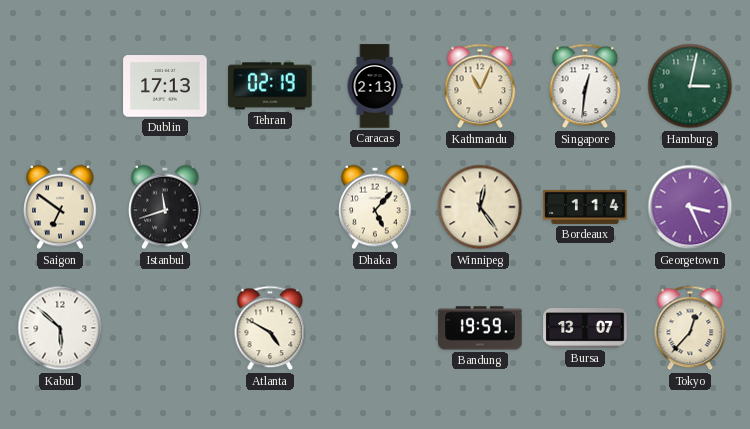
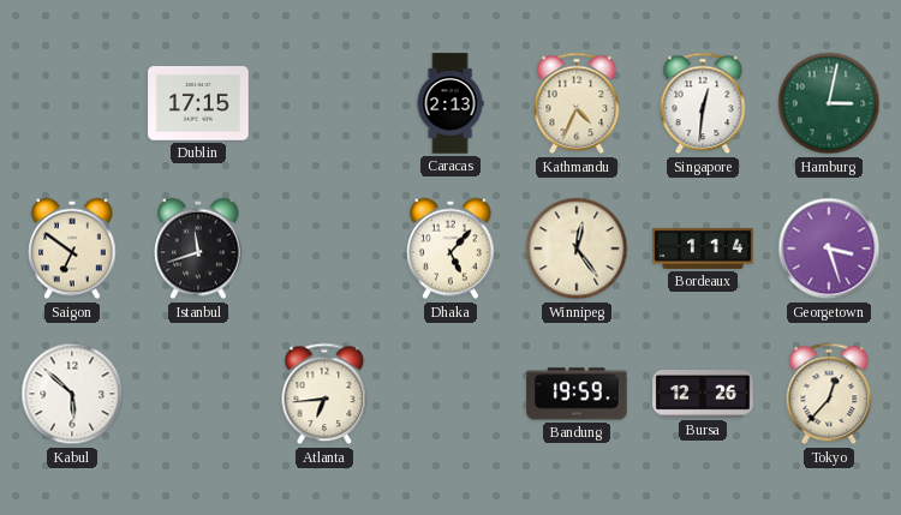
Dublin: 17:13 -> 17:15
Tehran: 02:19 -> none
Kathmandu: 11:04 -> 4:34
Georgetown: 3:26 -> 3:27
Atlanta: 4:50 -> 6:44
Bursa: 13:07 -> 12:26
